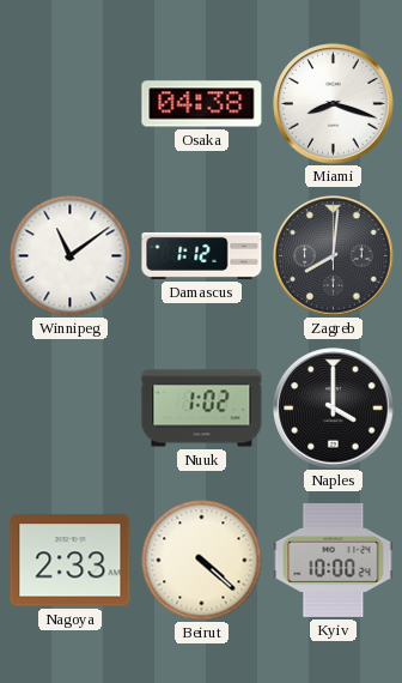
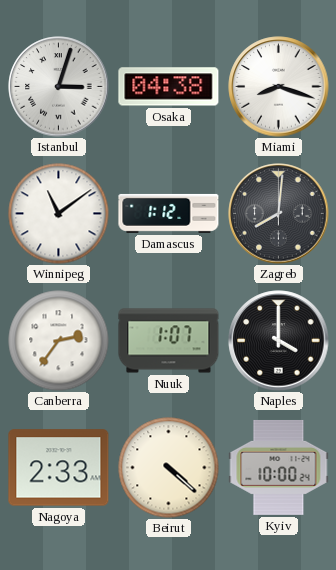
Istanbul: none -> 3:03
Canberra: none -> 2:36
Nuuk: 1:02 -> 1:07
